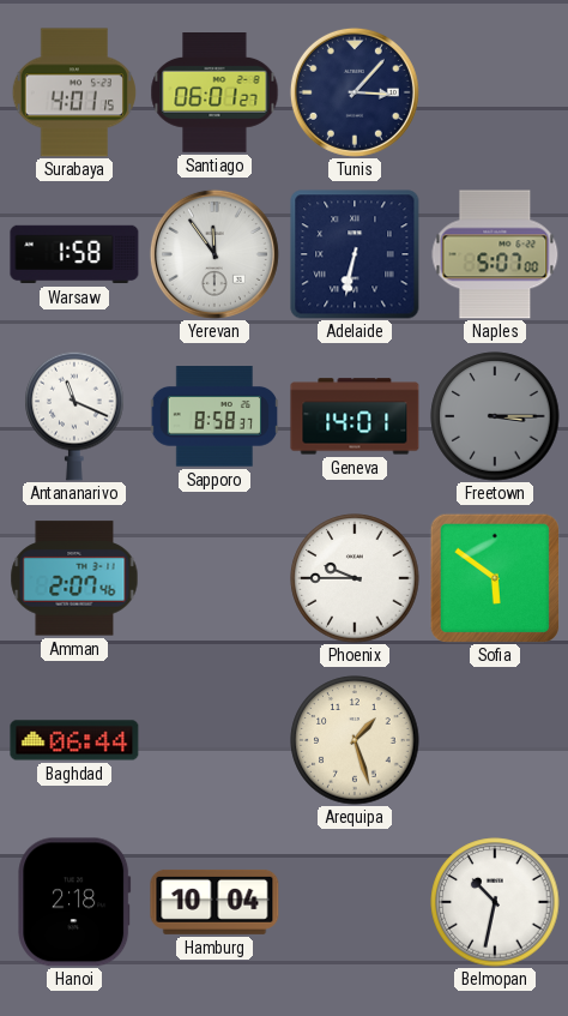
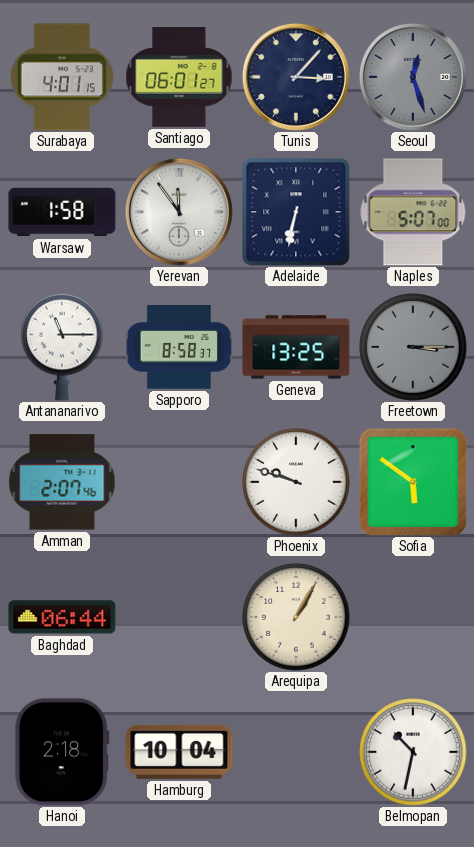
Seoul: none -> 12:27
Antananarivo: 11:19 -> 11:15
Geneva: 14:01 -> 13:25
Phoenix: 9:45 -> 9:48
Arequipa: 1:27 -> 1:05
